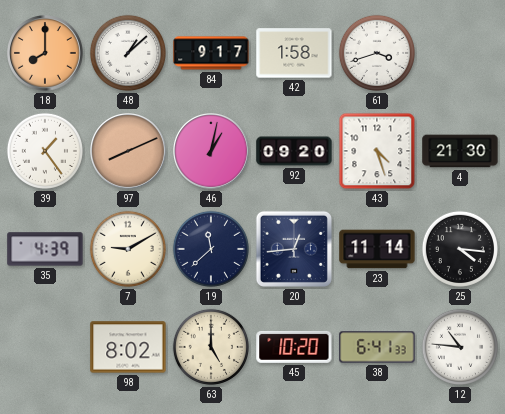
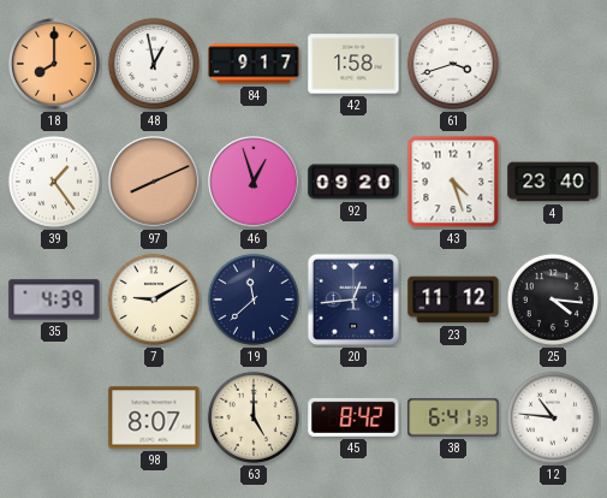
48: 1:08 -> 12:58
46: 1:02 -> 12:57
4: 21:30 -> 23:40
23: 11:14 -> 11:12
98: 8:02 -> 8:07
45: 10:20 -> 8:42
